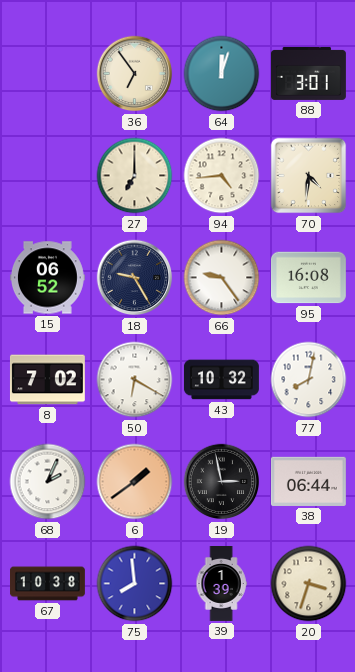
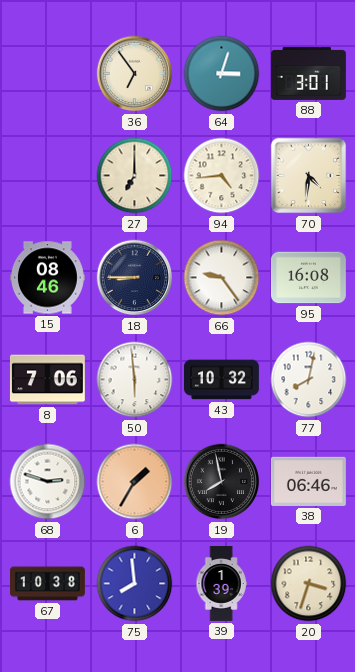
64: 12:03 -> 3:03
15: 06:52 -> 08:46
18: 9:25 -> 8:45
8: 7:02 -> 7:06
50: 6:20 -> 5:59
68: 2:04 -> 2:48
6: 1:39 -> 1:35
19: 2:58 -> 7:58
38: 06:44 -> 06:46
